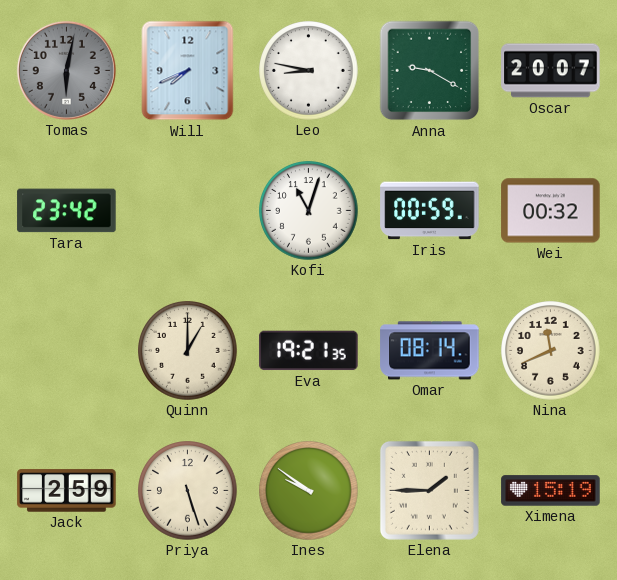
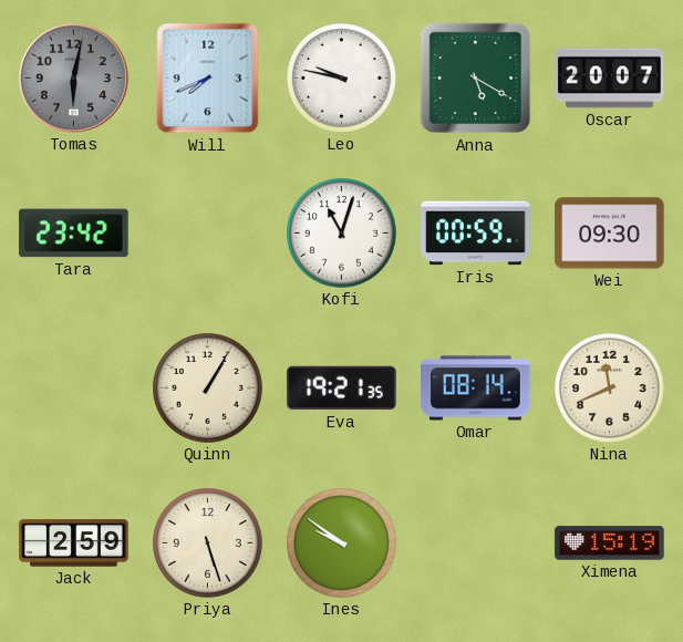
Leo: 8:47 -> 9:47
Anna: 9:20 -> 5:20
Wei: 00:32 -> 09:30
Quinn: 1:00 -> 1:05
Elena: 1:45 -> none
